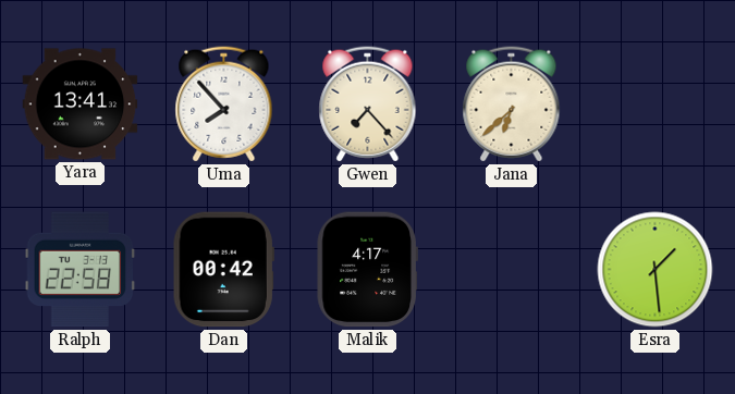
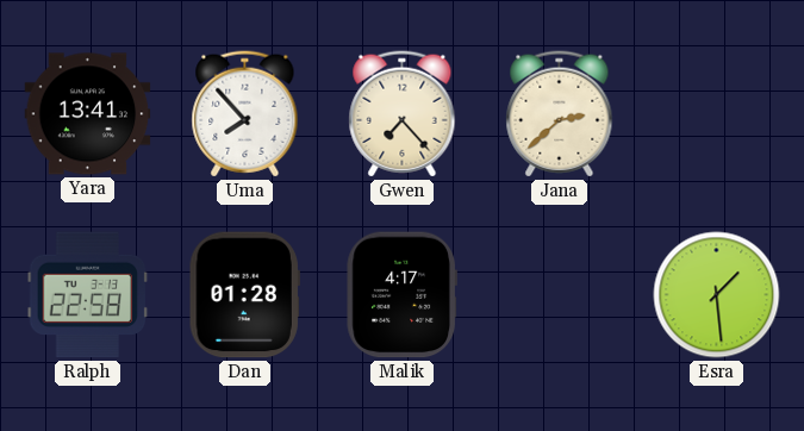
Jana: 6:38 -> 2:38
Dan: 00:42 -> 01:28
